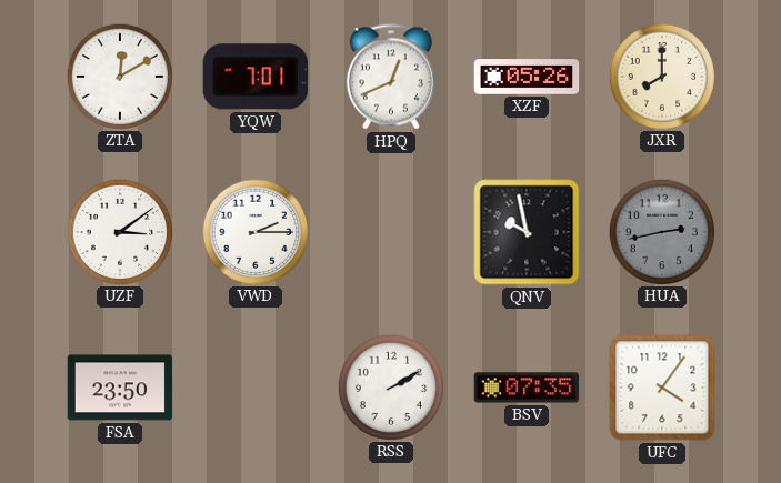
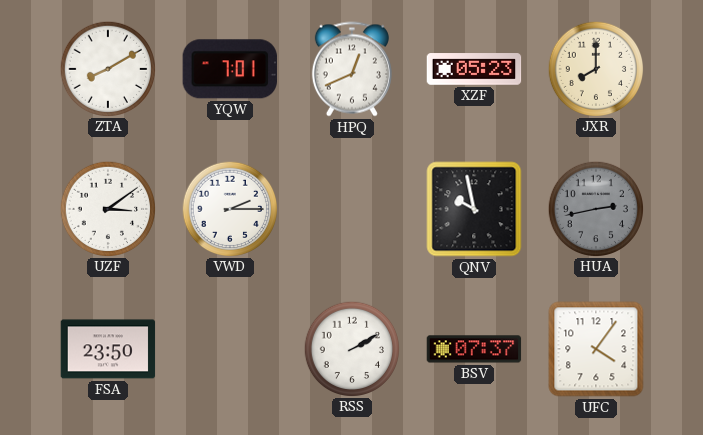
ZTA: 12:10 -> 8:10
XZF: 05:26 -> 05:23
BSV: 07:35 -> 07:37
